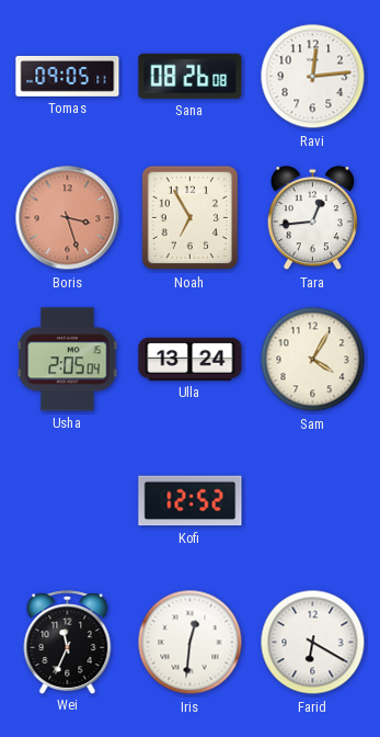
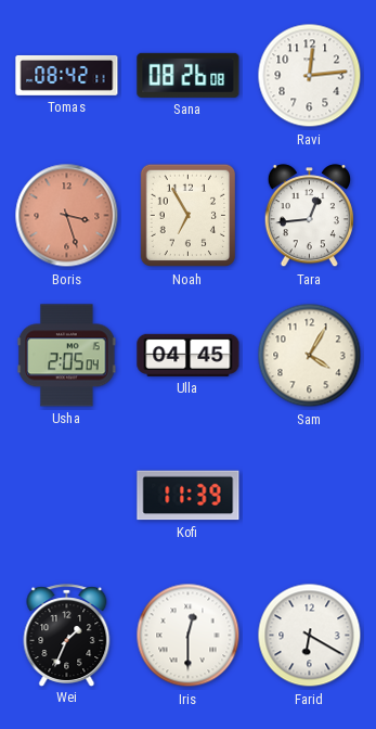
Tomas: 09:05 -> 08:42
Ulla: 13:24 -> 04:45
Kofi: 12:52 -> 11:39
Wei: 11:34 -> 1:34
Iris: 12:31 -> 12:30
